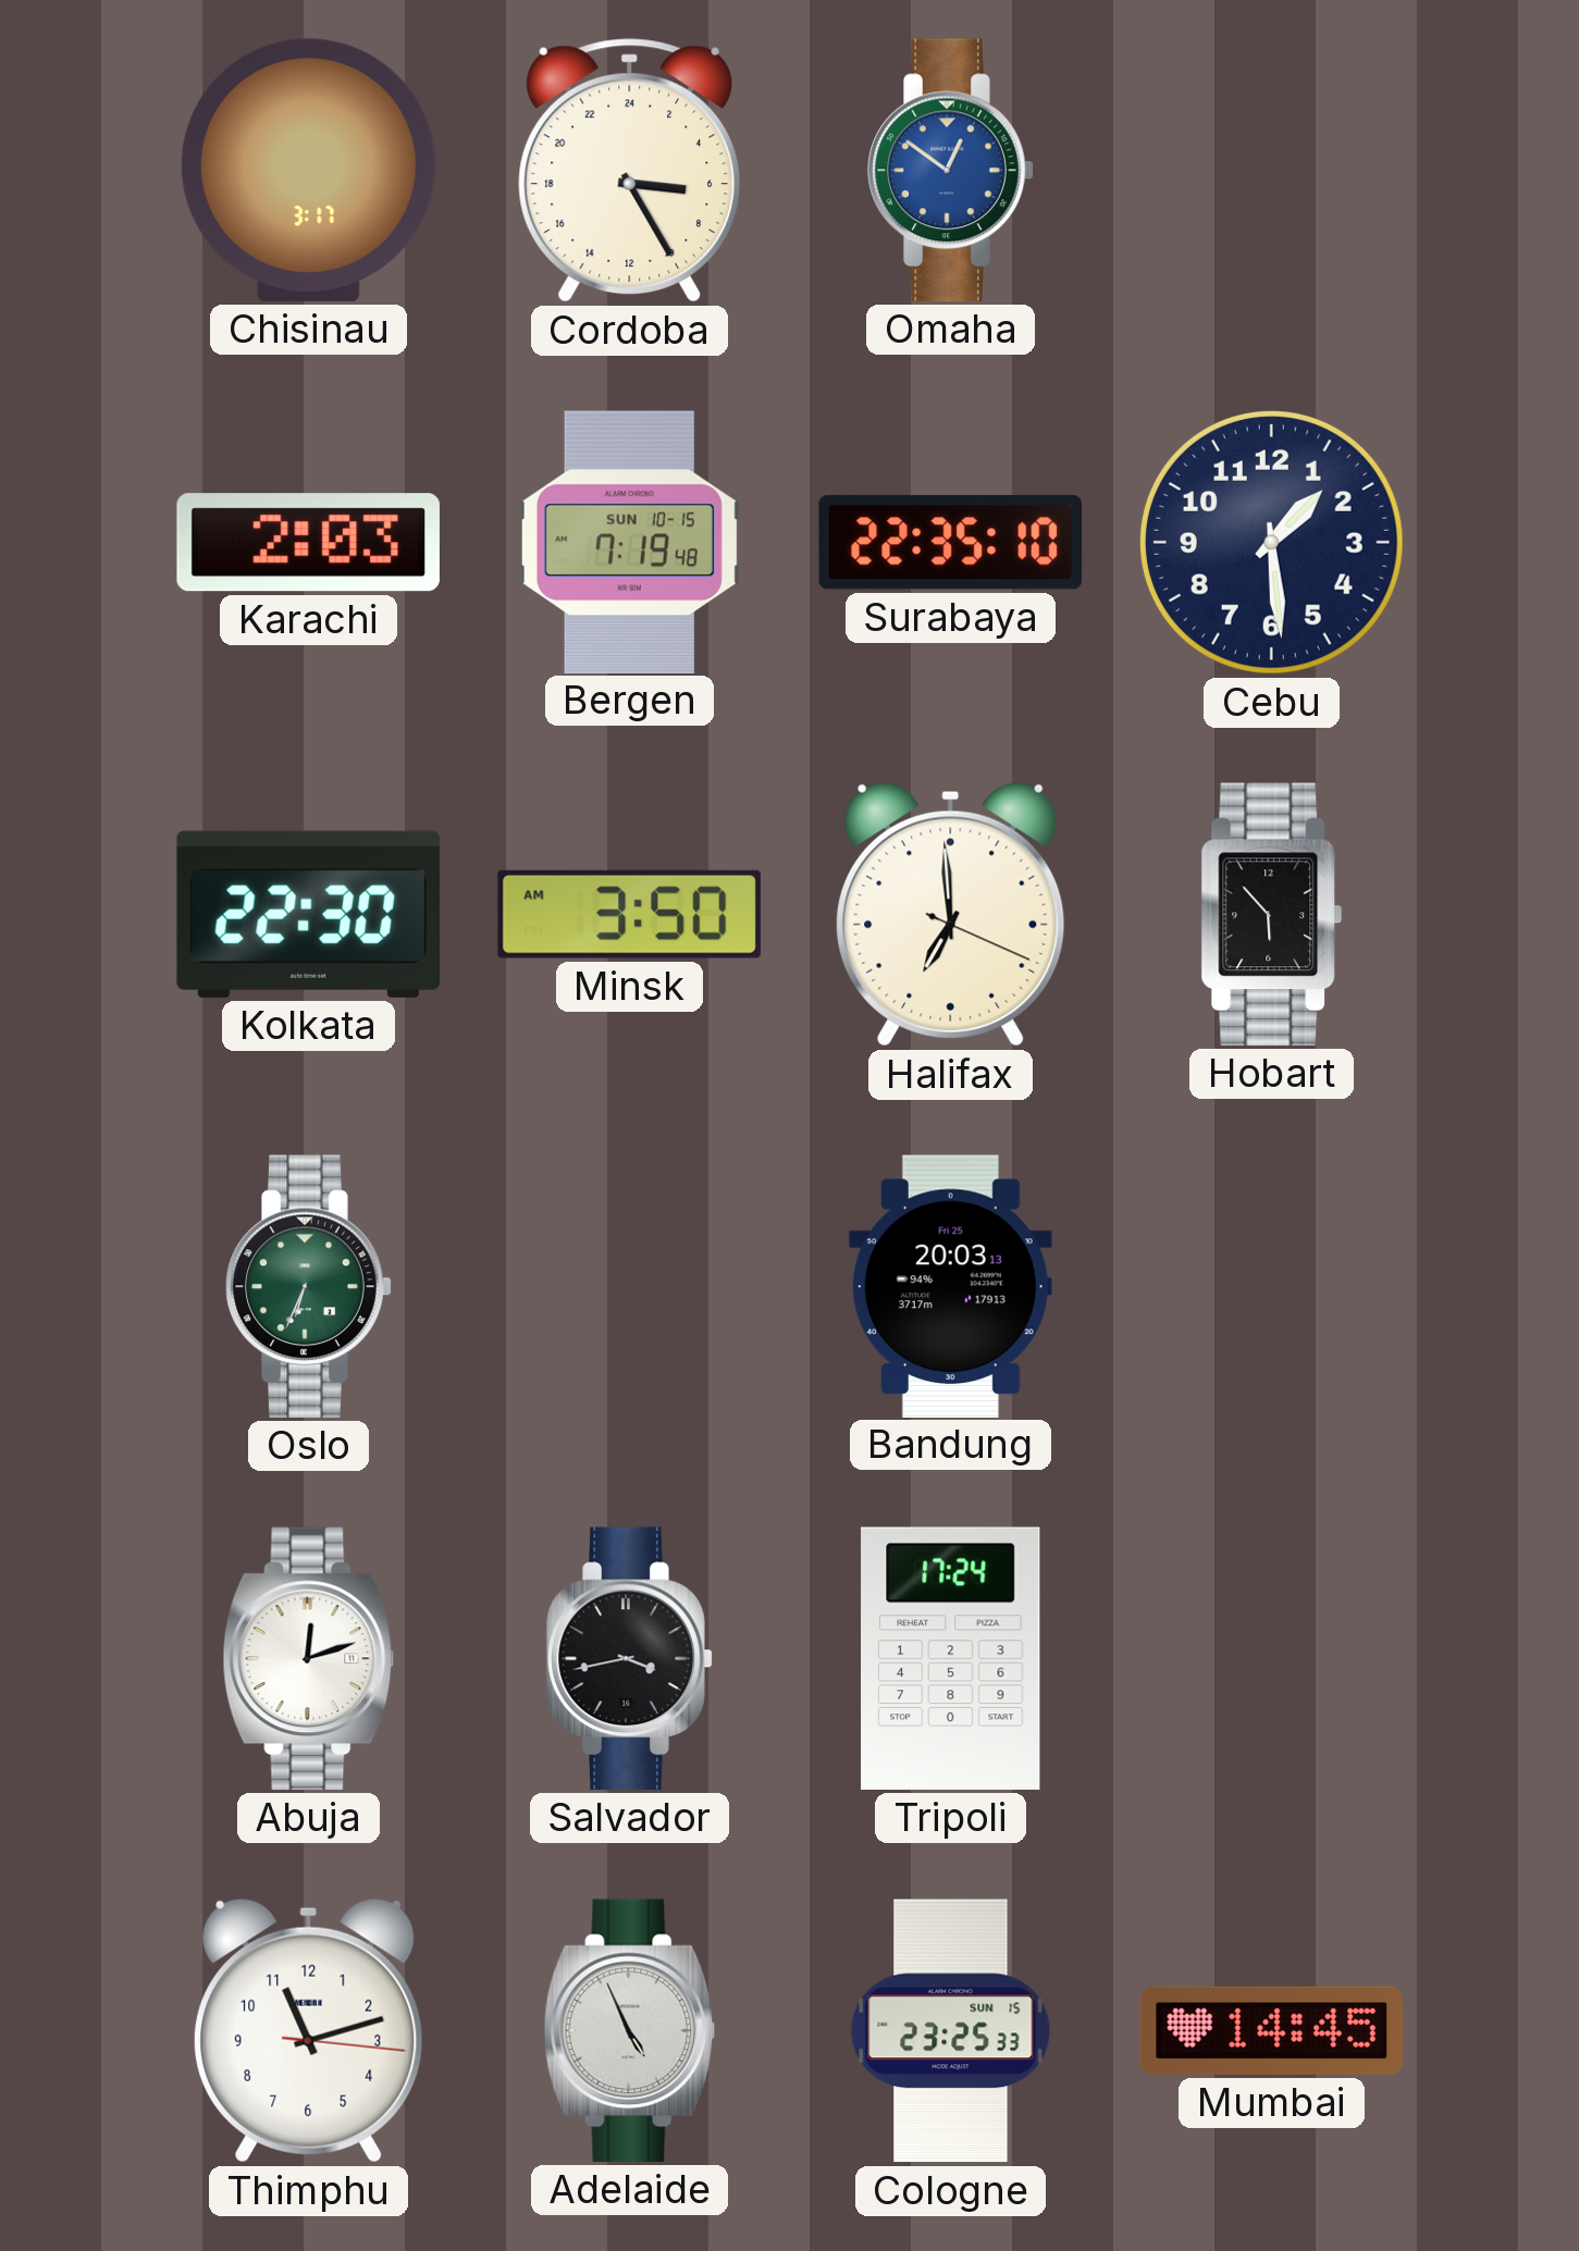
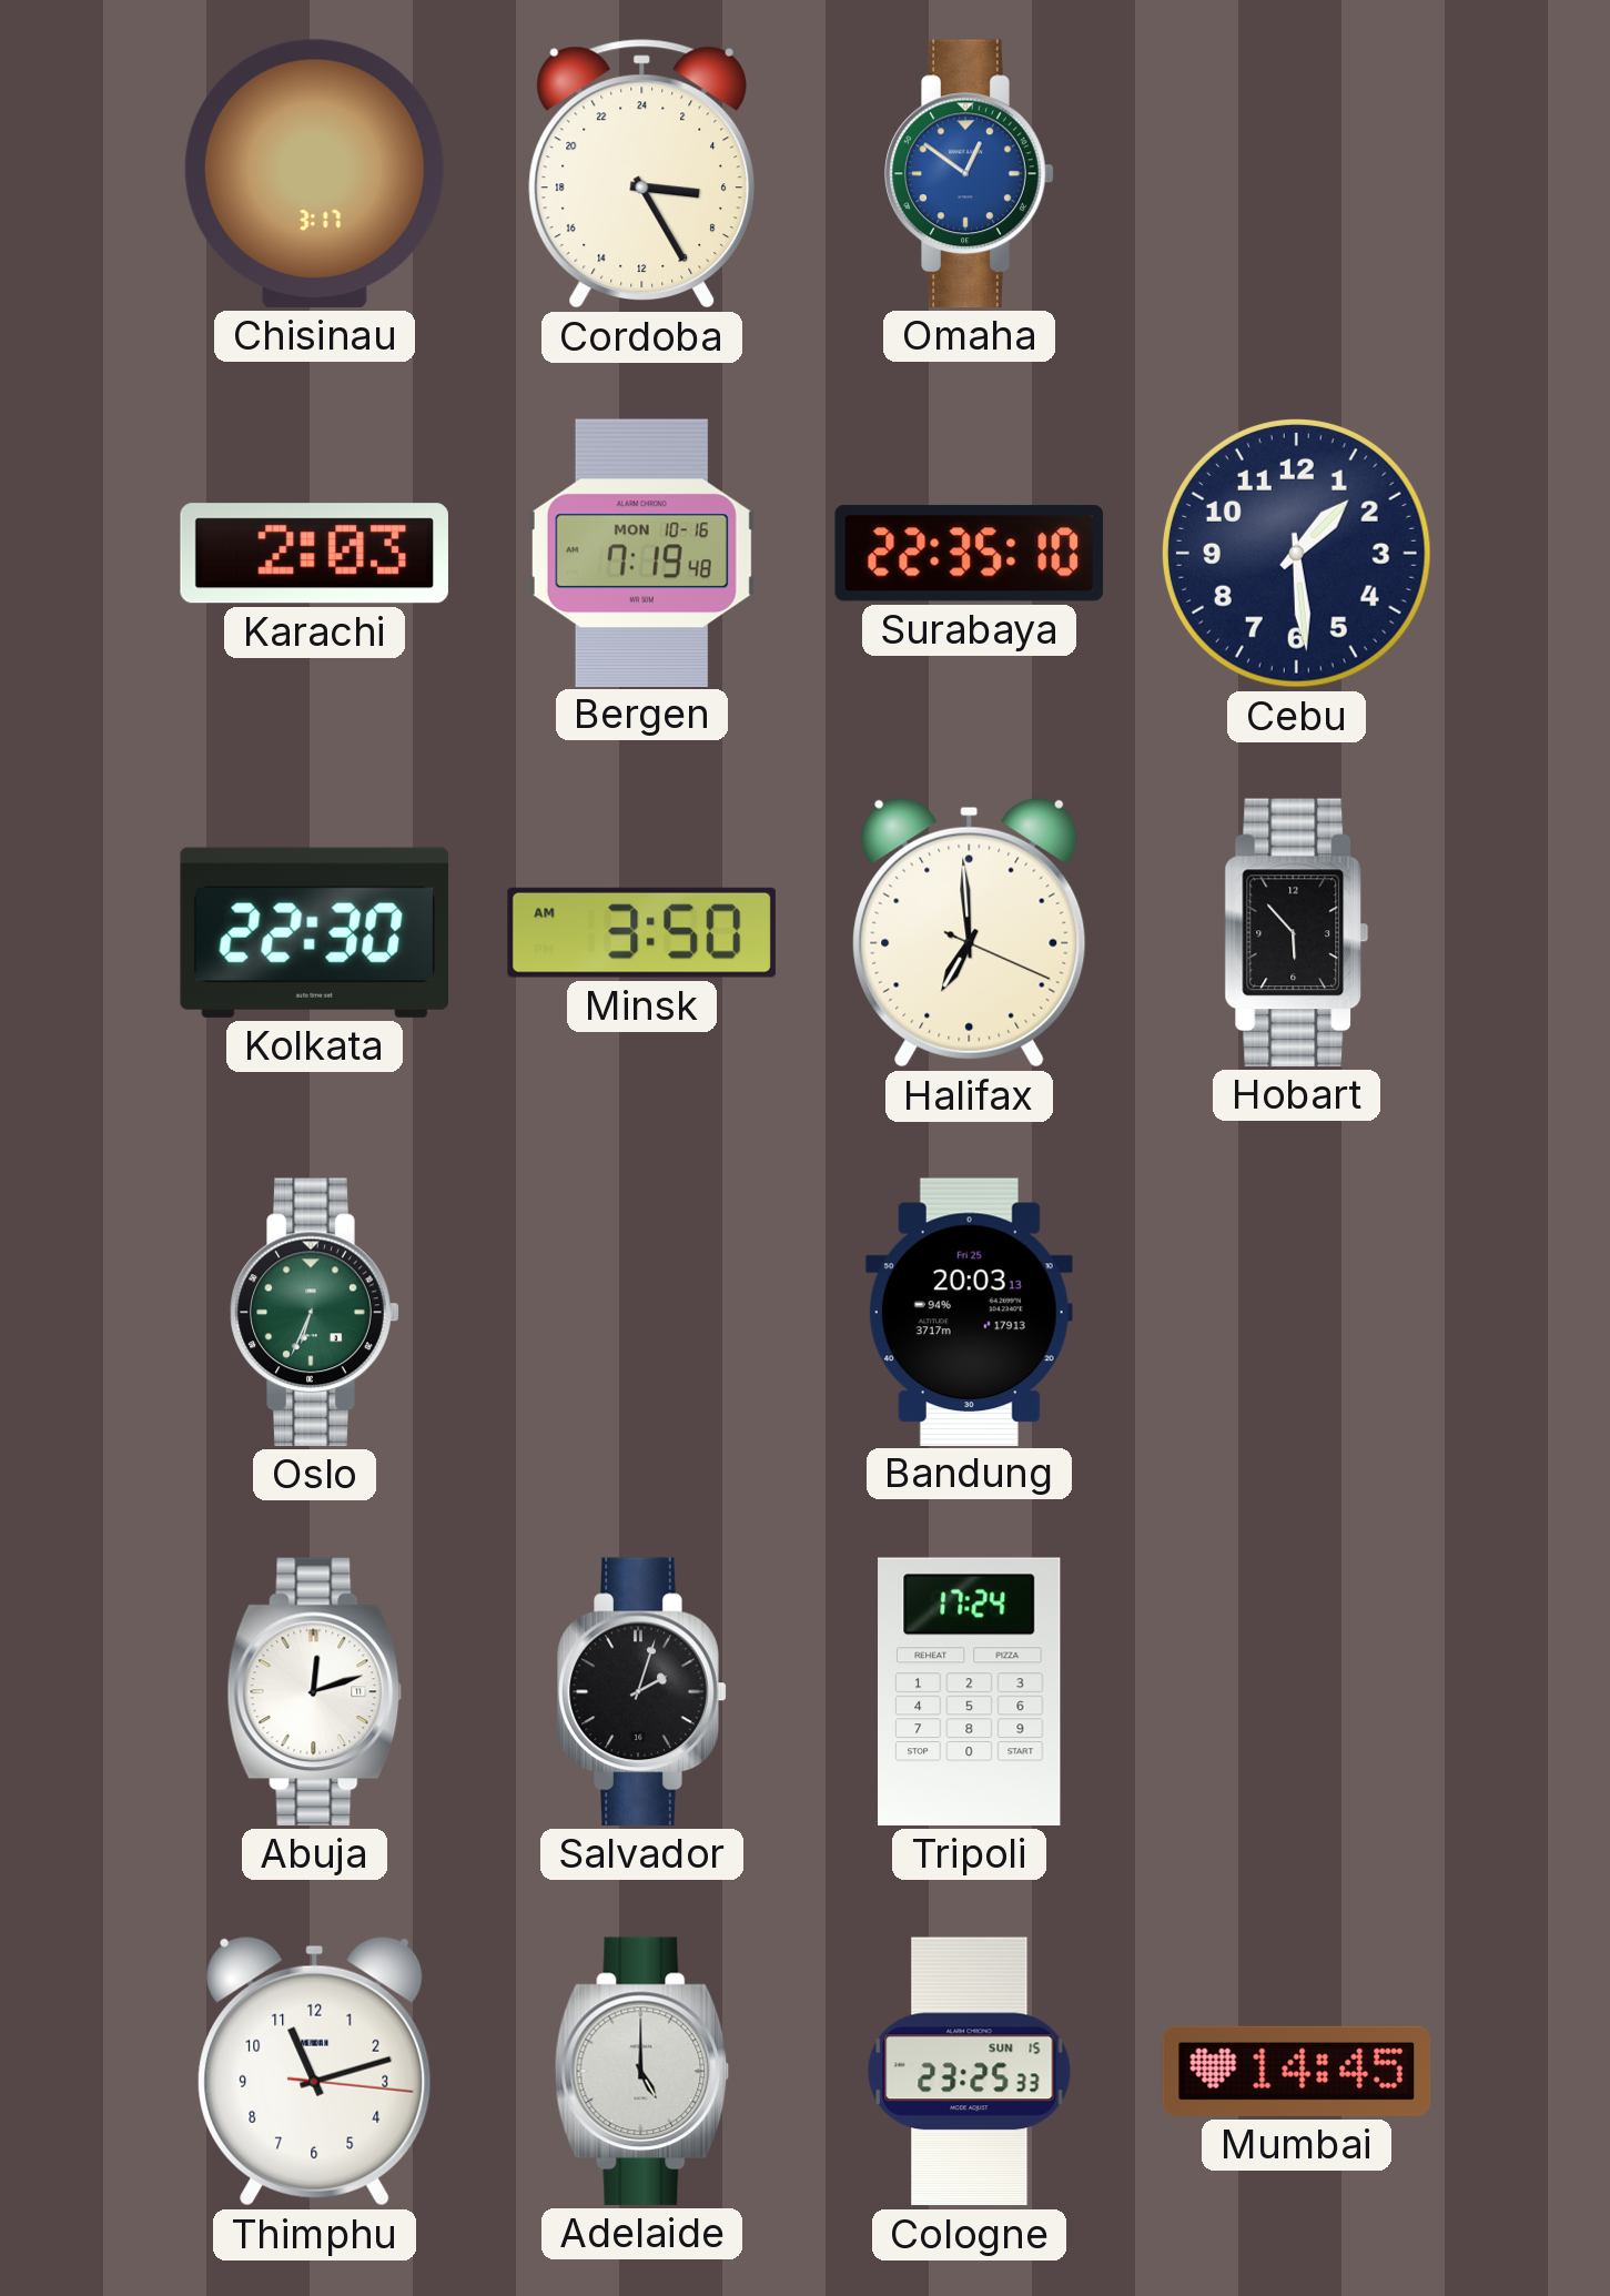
Bergen date: SUN 10-15 -> MON 10-16
Salvador: 3:43 -> 2:03
Adelaide: 4:56 -> 5:00
